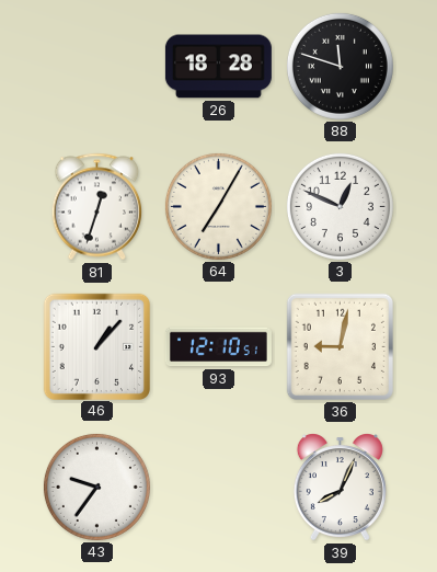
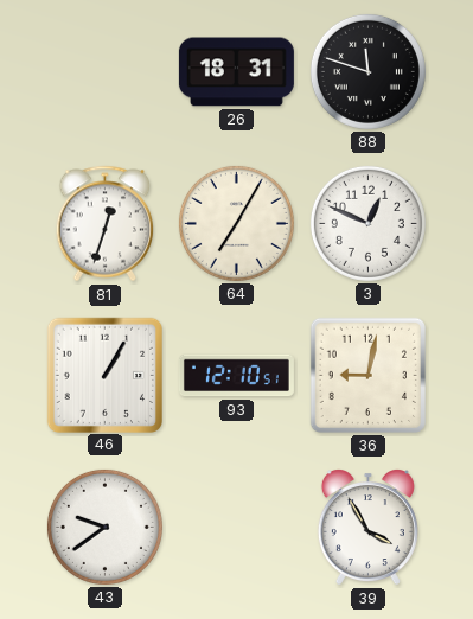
26: 18:28 -> 18:31
46: 1:07 -> 1:05
43: 9:36 -> 9:39
39: 8:04 -> 3:55
